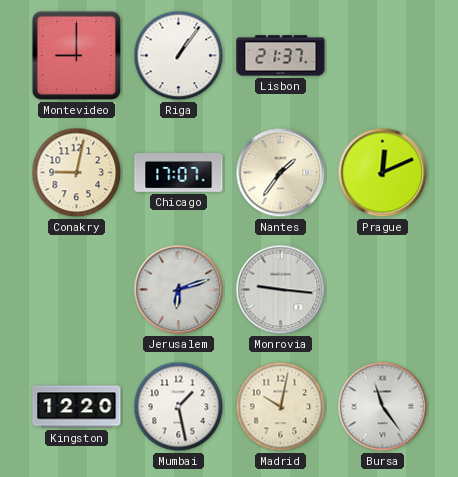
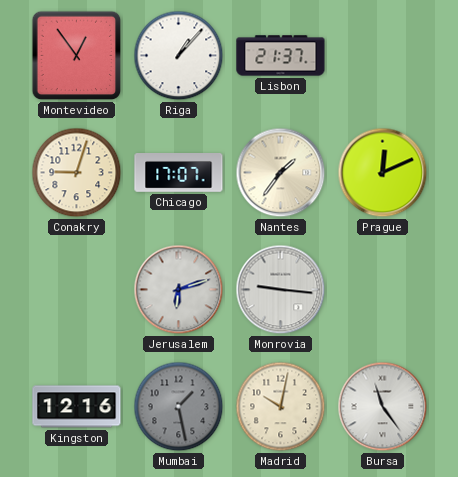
Montevideo: 9:00 -> 12:54
Riga: 1:06 -> 1:07
Conakry: 9:02 -> 9:03
Kingston: 12:20 -> 12:16
Mumbai dial: white -> grey
